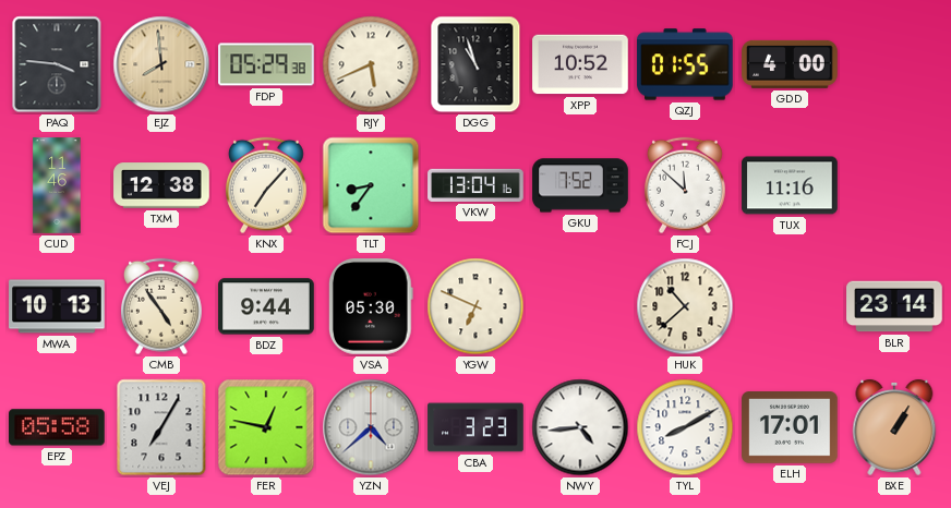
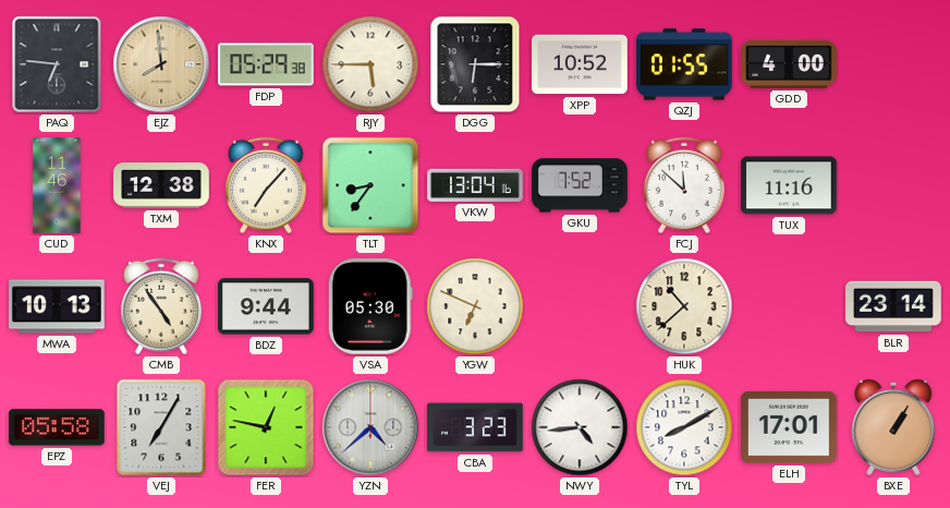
PAQ: 3:46 -> 6:46
RJY: 5:41 -> 5:45
DGG: 10:57 -> 6:15
